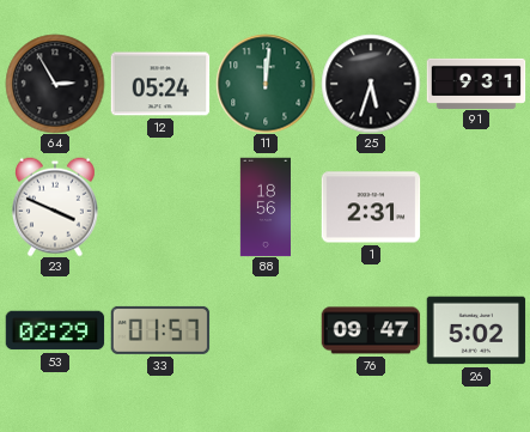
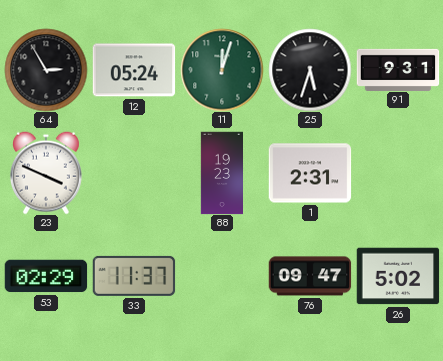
11: 12:01 -> 12:03
88: 18:56 -> 19:23
33: 01:57 -> 11:37
